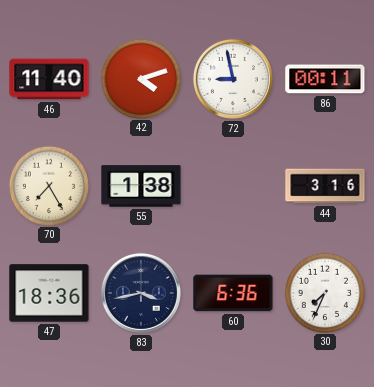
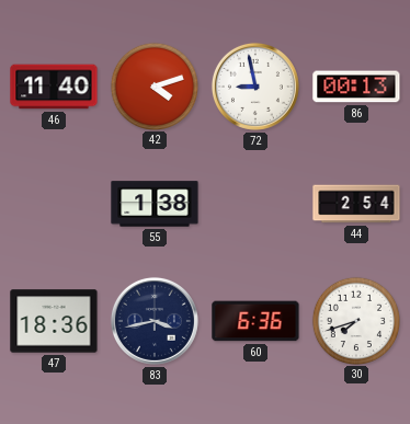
86: 00:11 -> 00:13
70: 7:25 -> none
44: 3:16 -> 2:54
30: 7:34 -> 7:42
